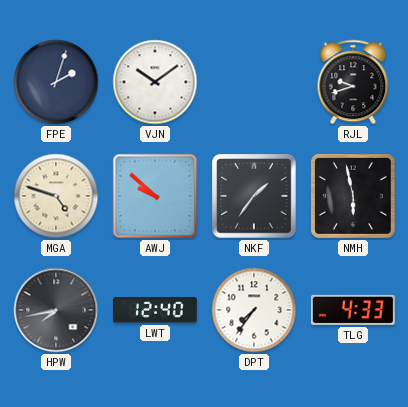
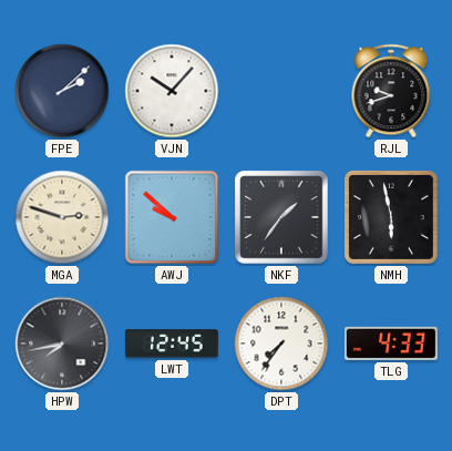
FPE: 2:03 -> 2:08
VJN: 10:09 -> 10:07
MGA: 4:48 -> 2:48
LWT: 12:40 -> 12:45
